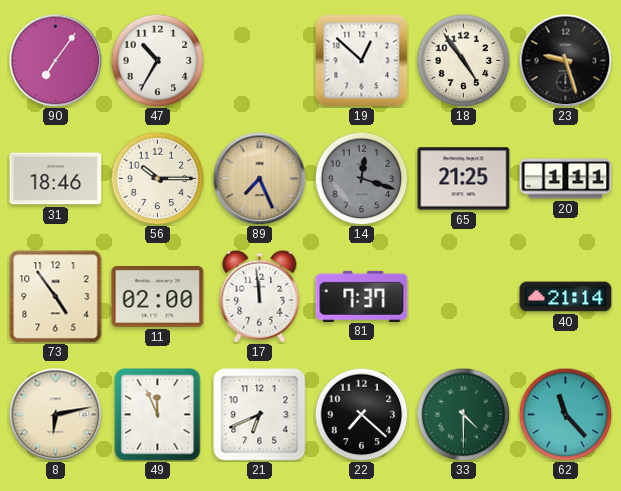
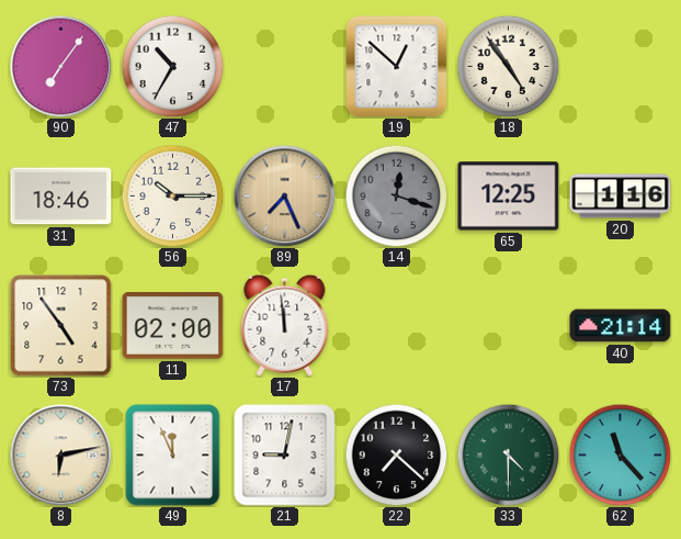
23: 9:27 -> none
65: 21:25 -> 12:25
20: 1:11 -> 1:16
81: 7:37 -> none
21: 6:41 -> 9:02
